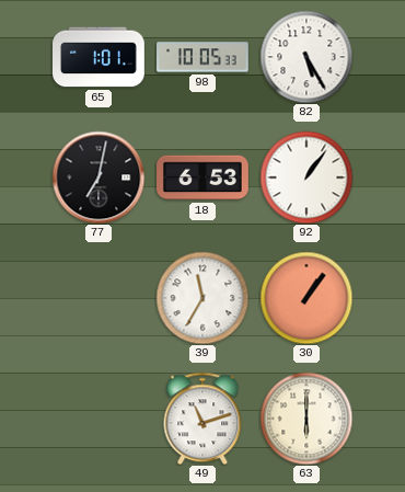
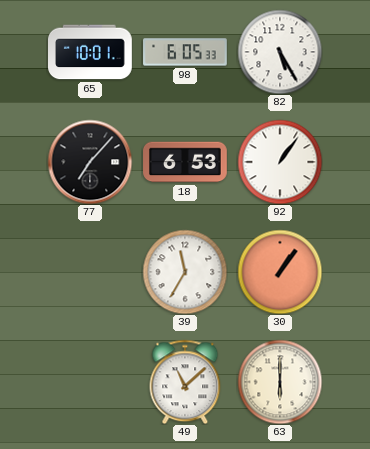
65: 1:01 -> 10:01
98: 10:05 -> 6:05
77: 7:02 -> 7:07
49: 11:12 -> 11:08
